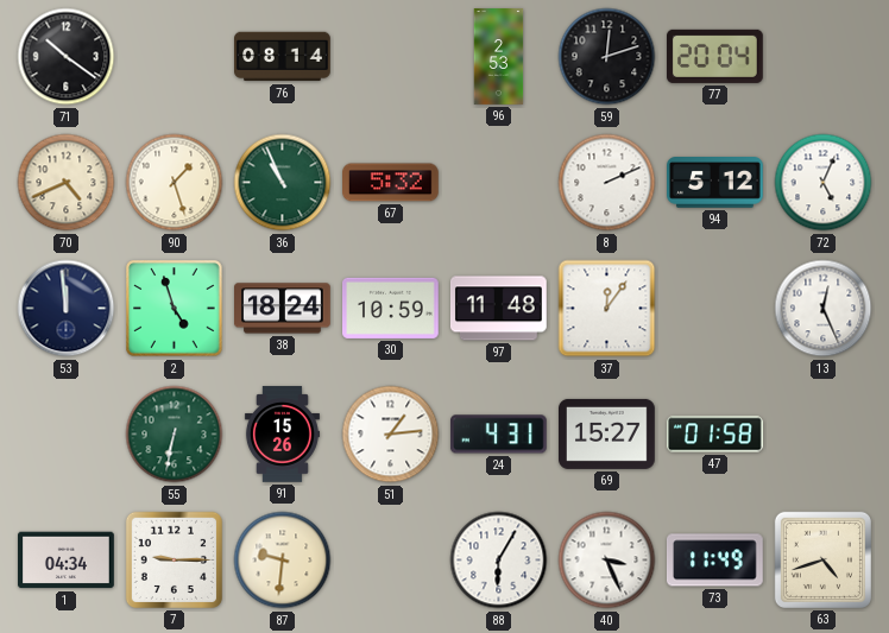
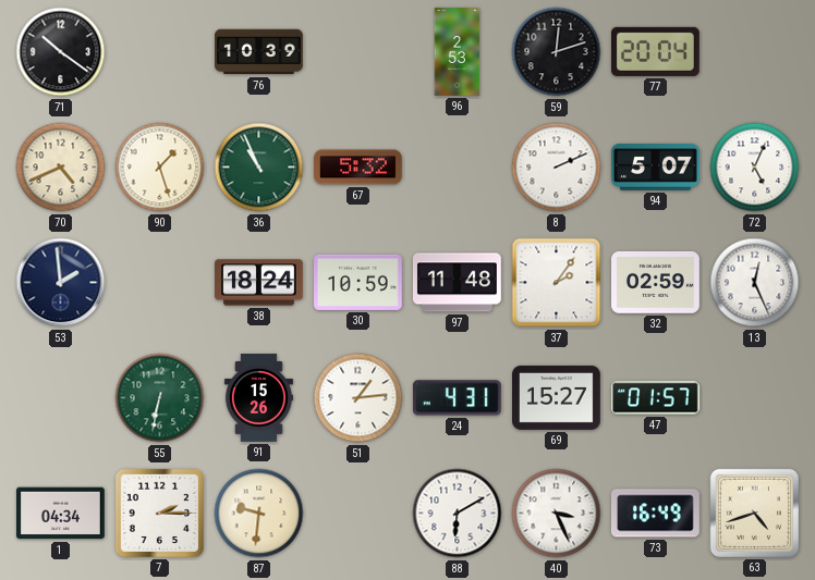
76: 08:14 -> 10:39
94: 5:12 -> 5:07
53: 11:59 -> 1:59
2: 4:57 -> none
37: 12:06 -> 2:06
32: none -> 02:59
47: 01:58 -> 01:57
7: 9:15 -> 2:15
88: 6:05 -> 6:10
73: 11:49 -> 16:49
